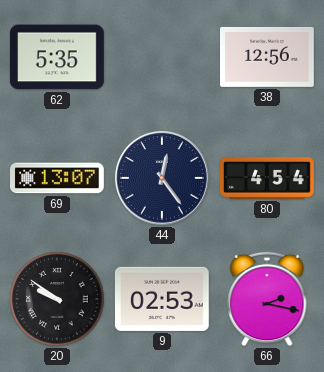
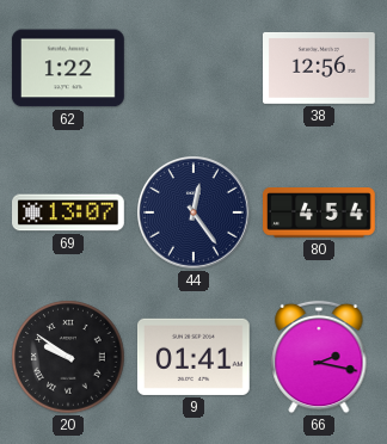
62: 5:35 -> 1:22
9: 02:53 -> 01:41
